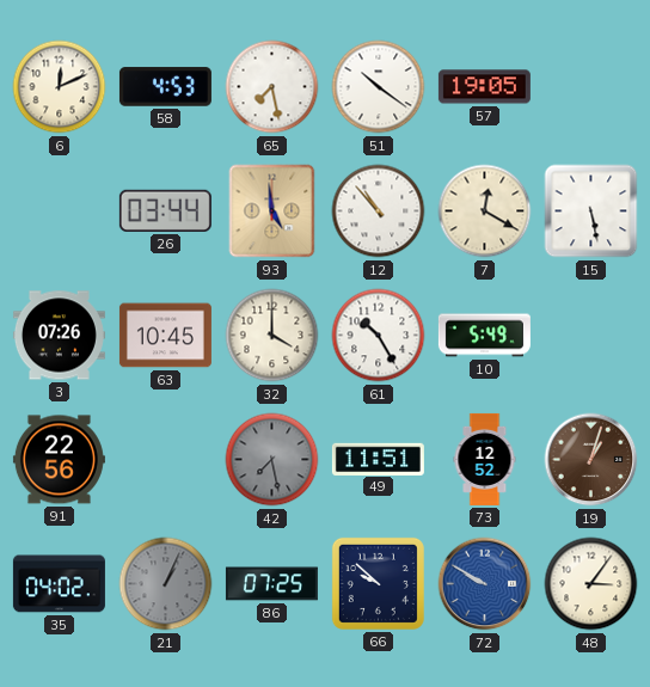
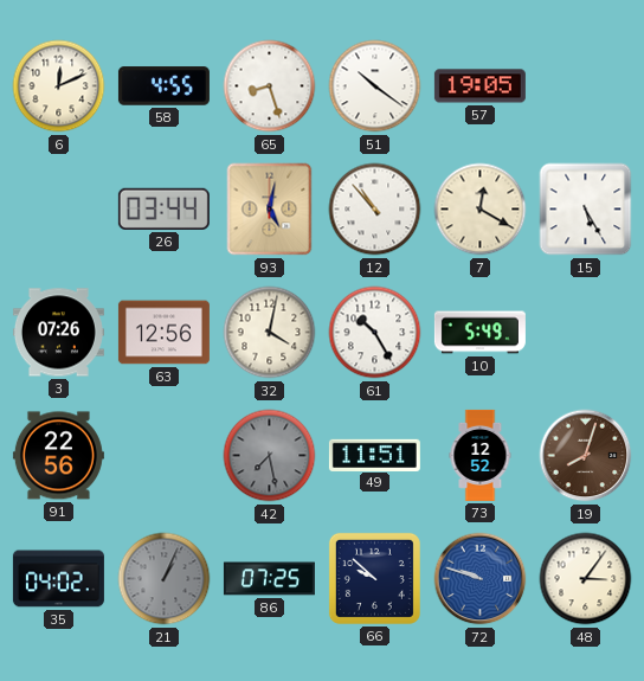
58: 4:53 -> 4:55
65: 7:28 -> 8:27
93: 4:59 -> 5:02
15: 5:28 -> 5:25
63: 10:45 -> 12:56
32: 4:00 -> 4:02
19: 1:03 -> 8:03
72: 9:50 -> 9:48
